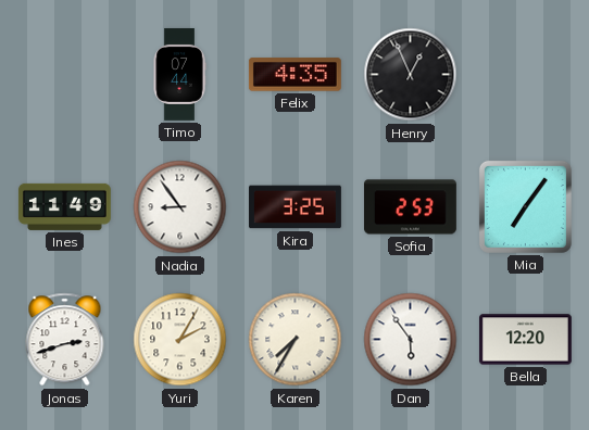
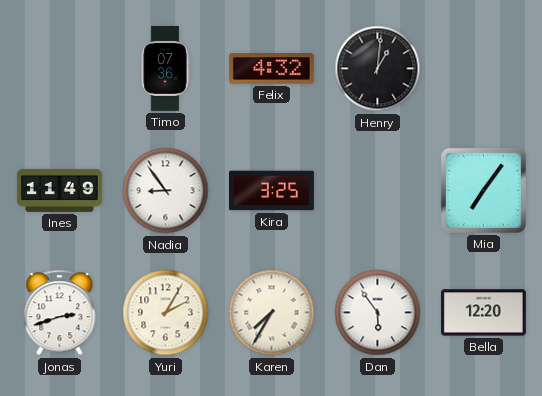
Timo: 07:44 -> 07:36
Felix: 4:35 -> 4:32
Henry: 12:56 -> 1:01
Sofia: 2:53 -> none
